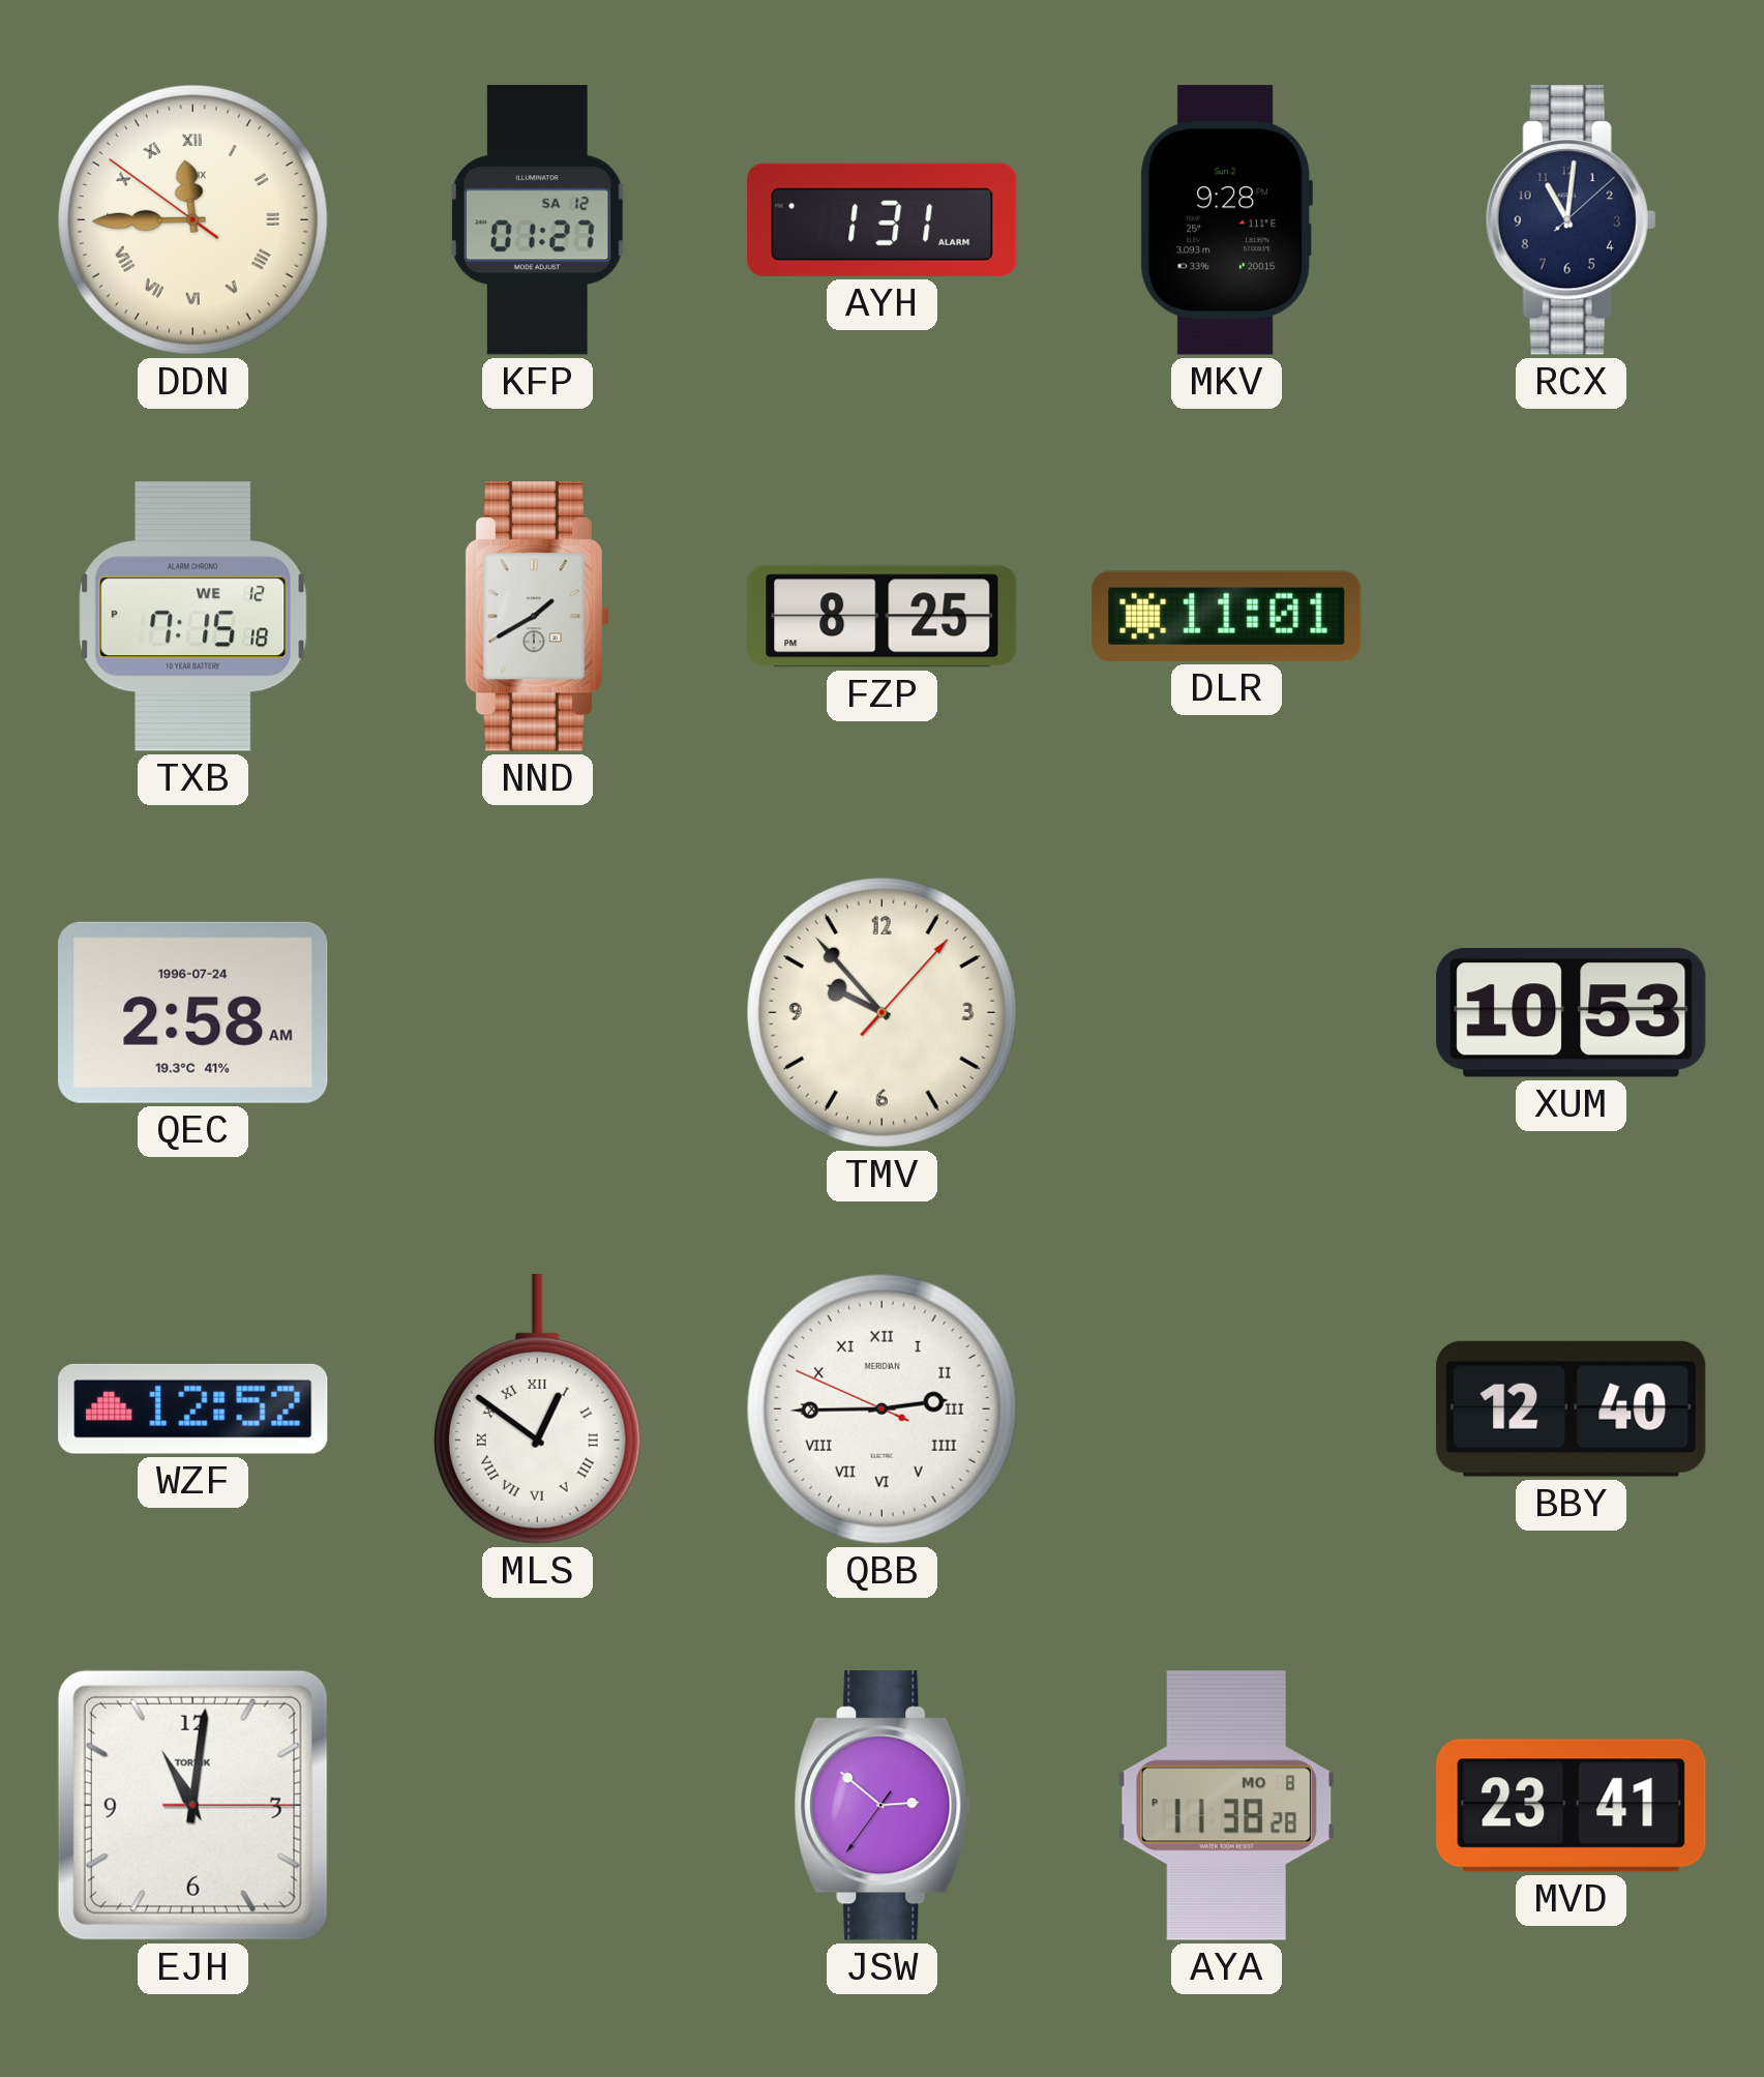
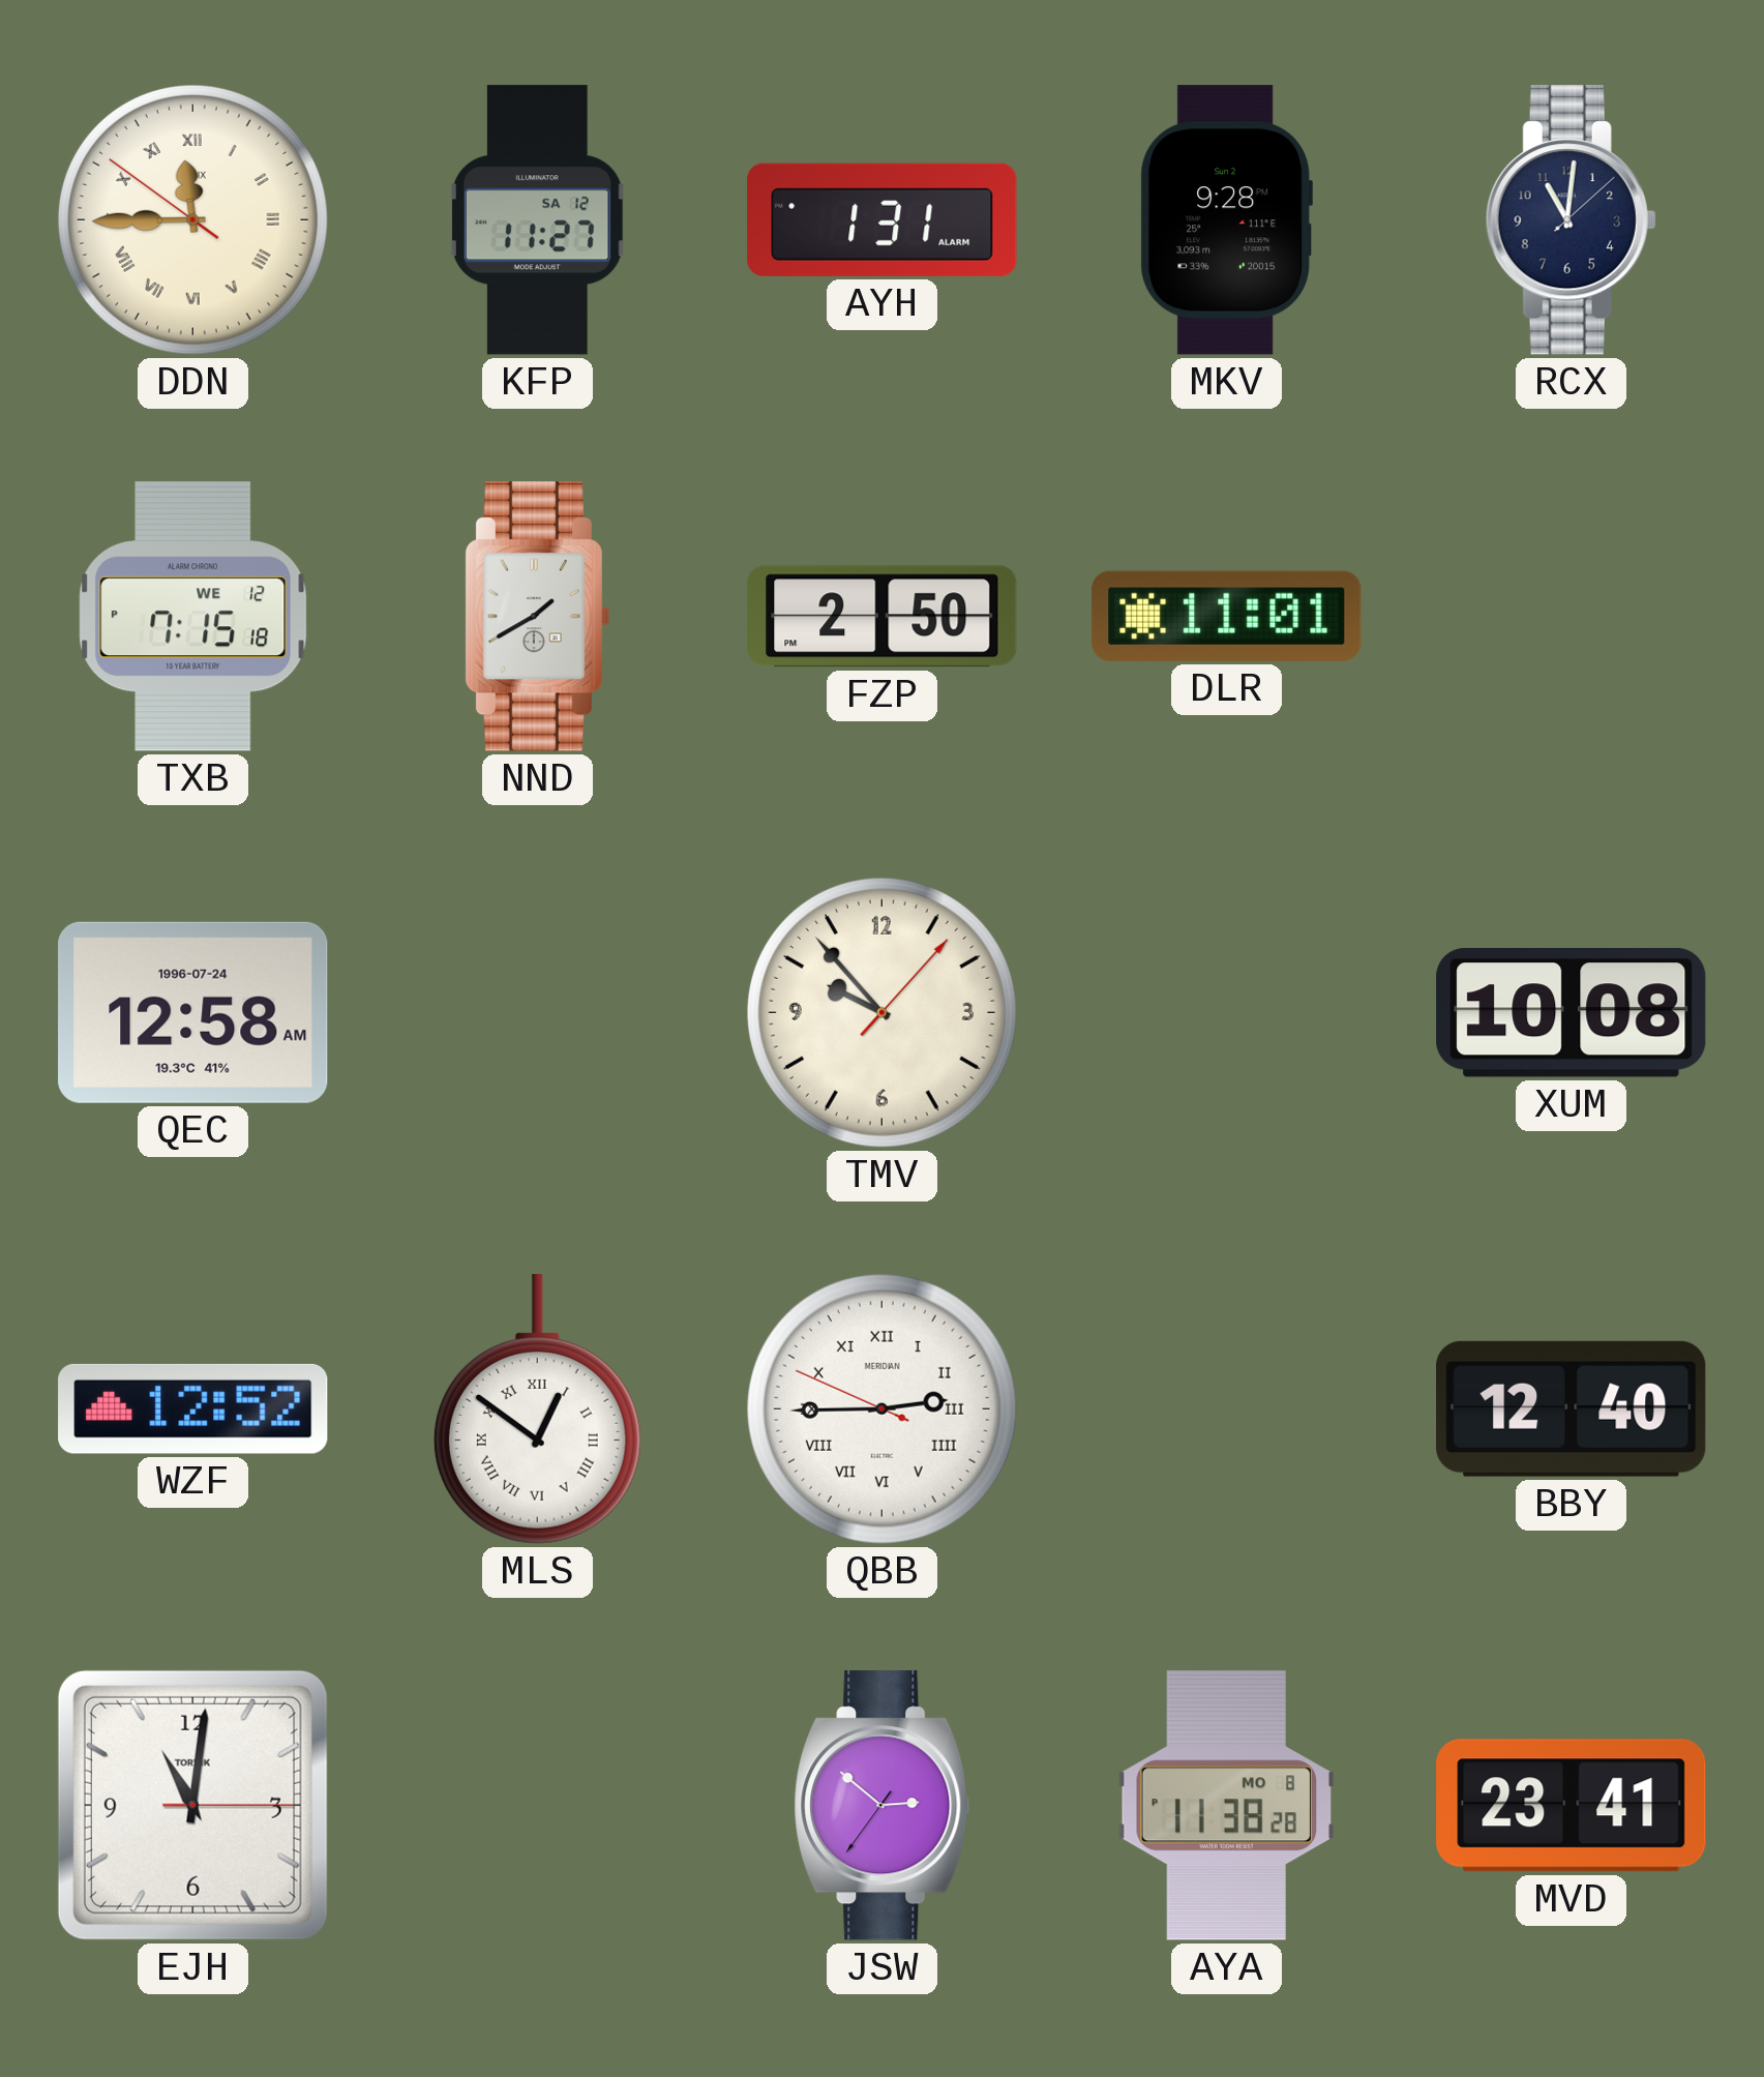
KFP: 01:27 -> 11:27
FZP: 8:25 -> 2:50
QEC: 2:58 -> 12:58
XUM: 10:53 -> 10:08
